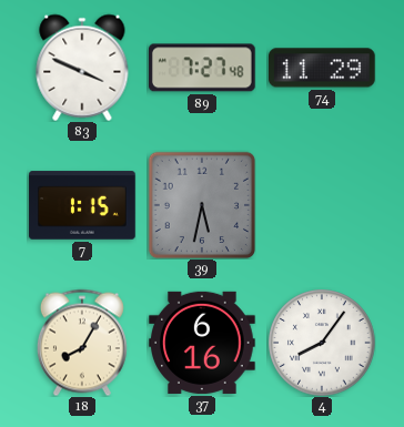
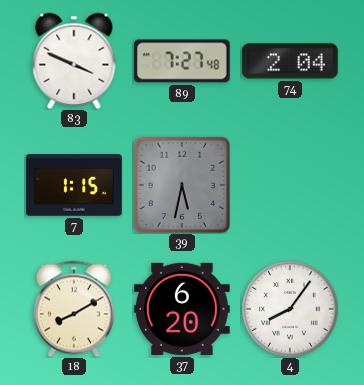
74: 11:29 -> 2:04
18: 8:05 -> 8:10
37: 6:16 -> 6:20
